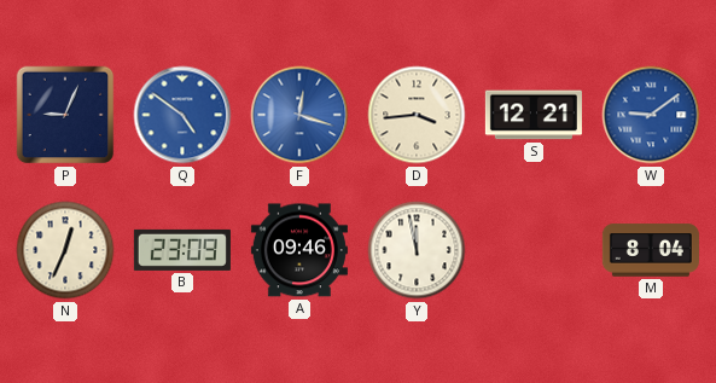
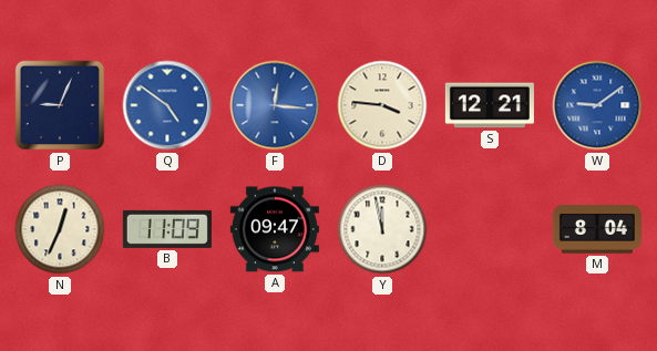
F: 12:18 -> 12:16
D: 3:44 -> 3:46
B: 23:09 -> 11:09
A: 09:46 -> 09:47
